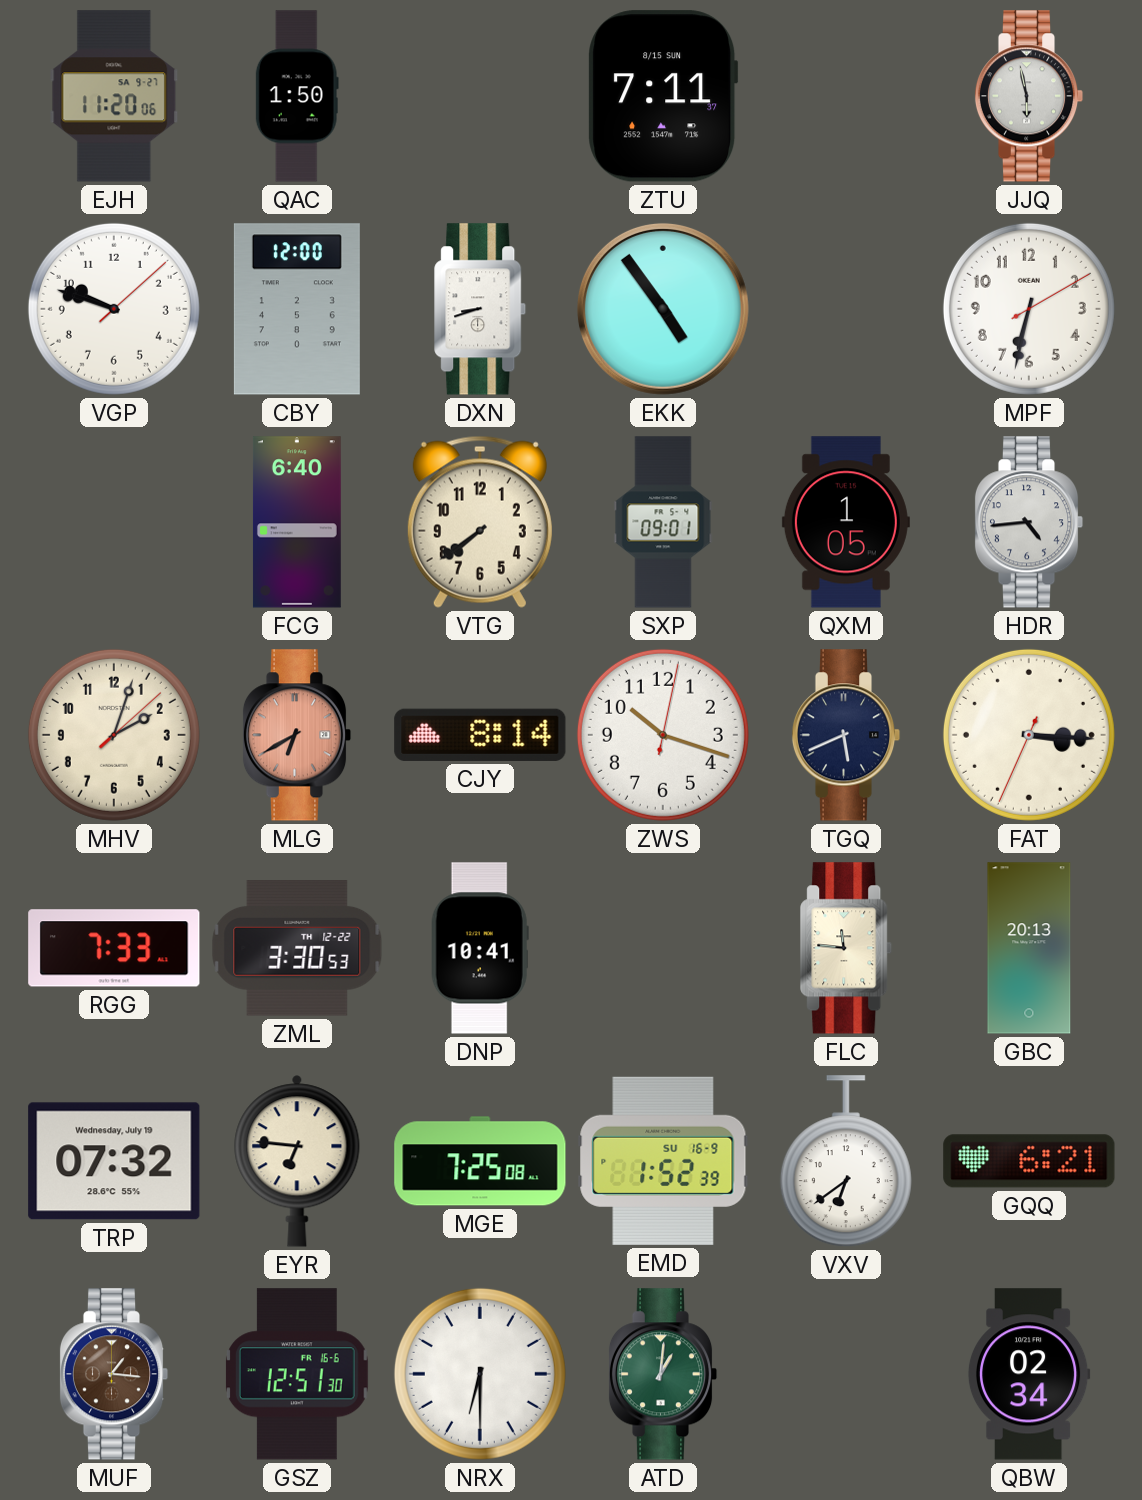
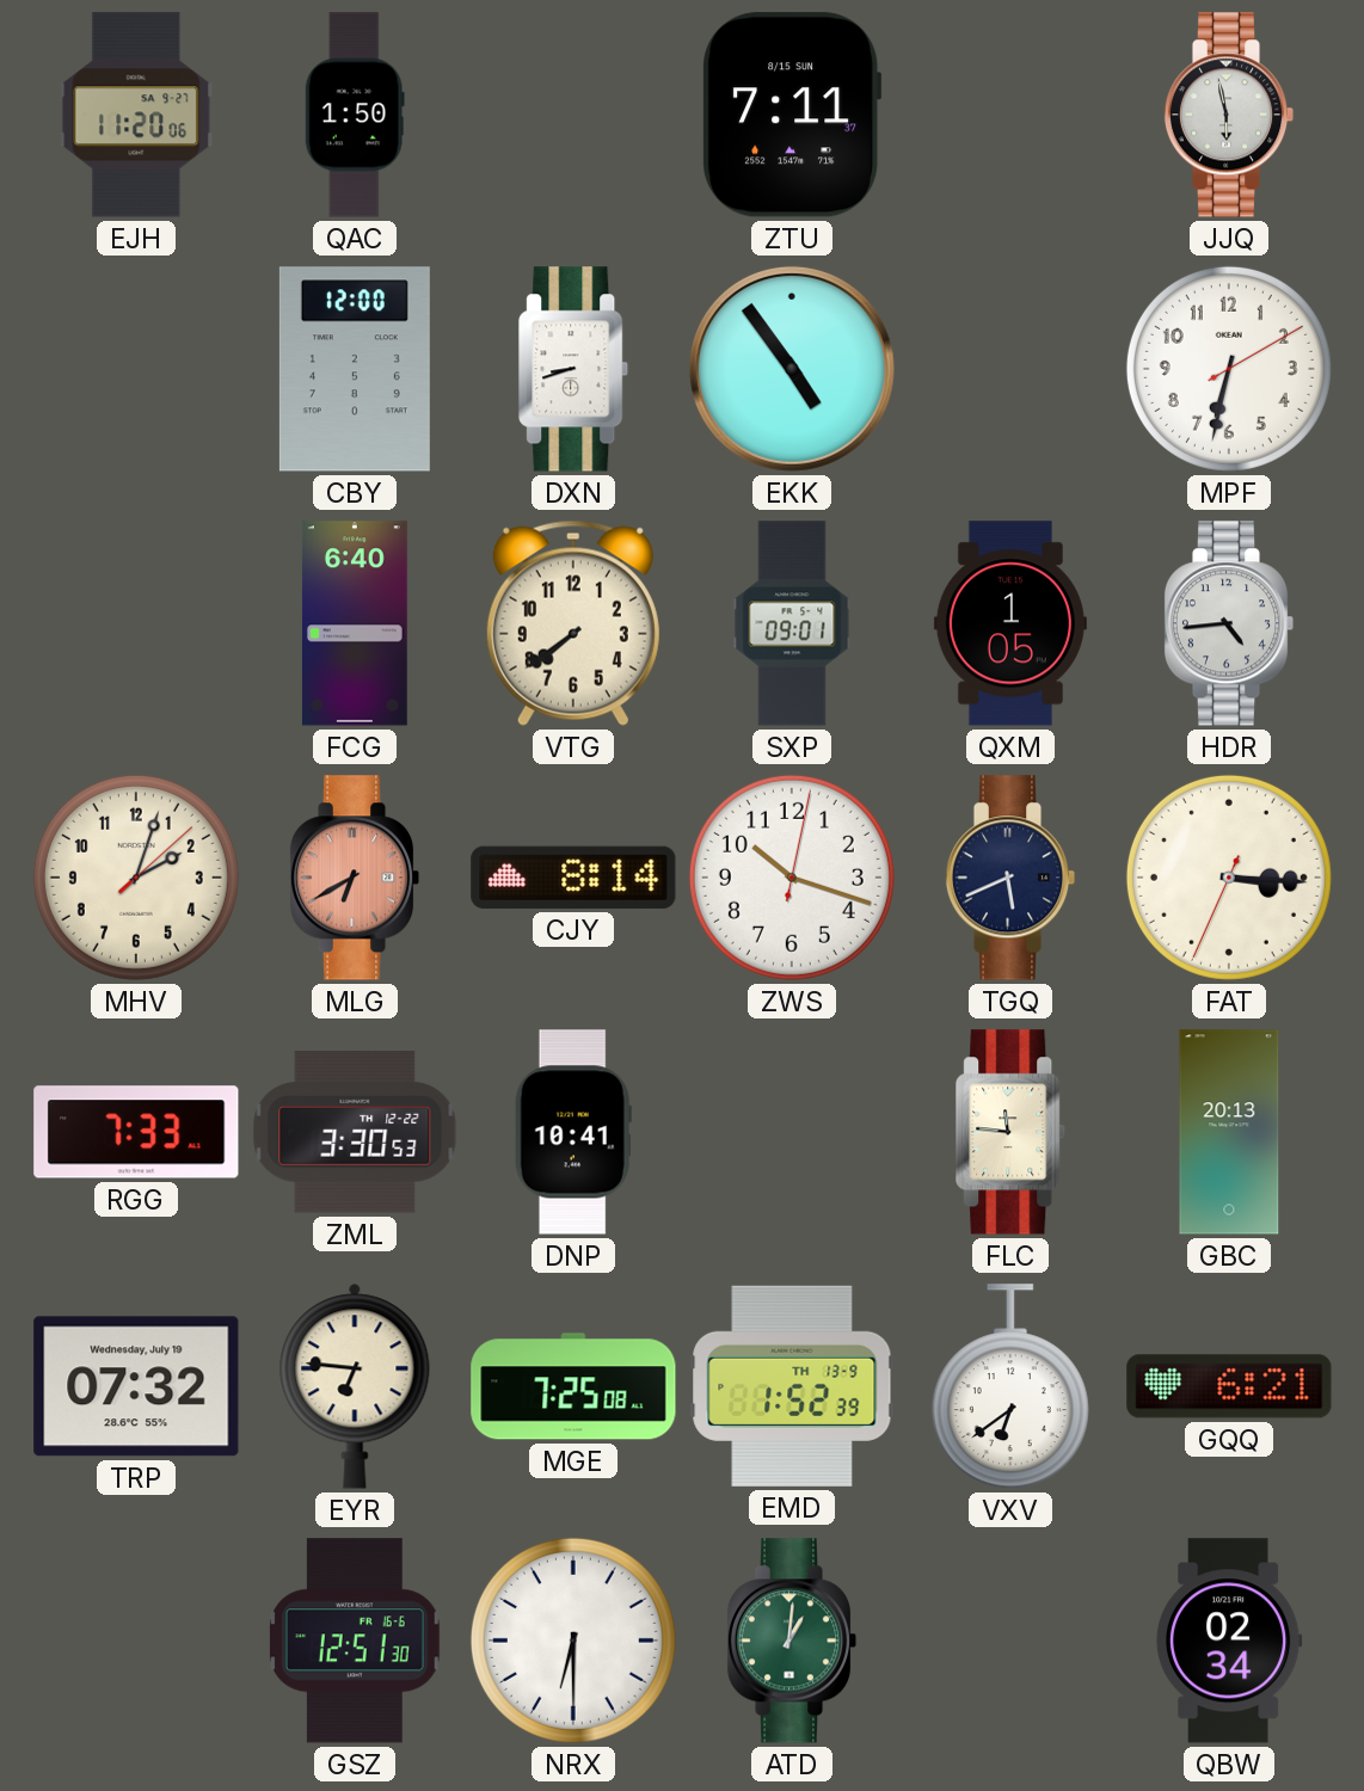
VGP: 9:48 -> none
EMD date: SU 16-9 -> TH 13-9
MUF: 1:16 -> none
